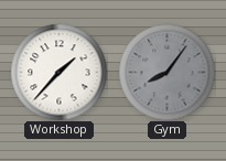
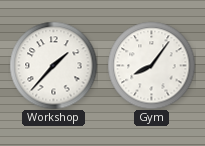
Gym dial: grey -> white
